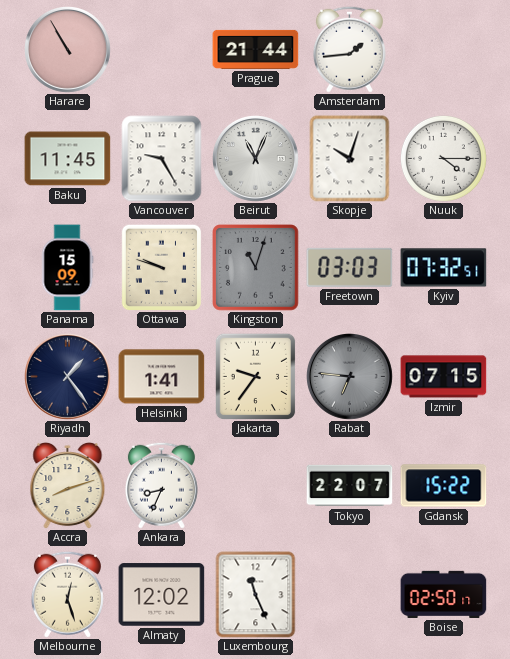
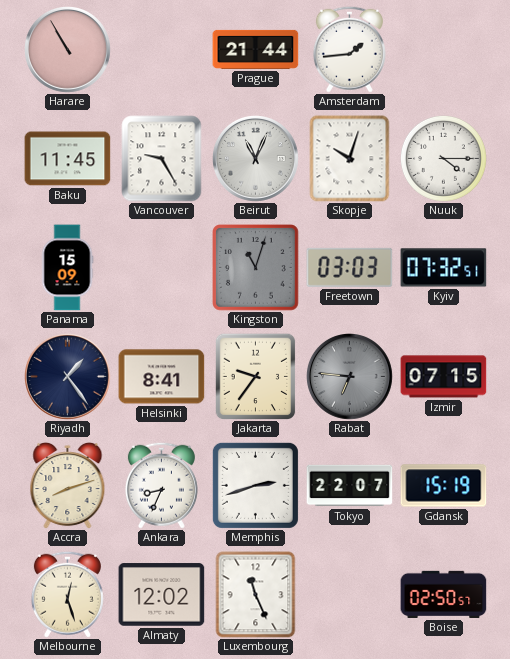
Ottawa: 9:48 -> none
Helsinki: 1:41 -> 8:41
Memphis: none -> 2:42
Gdansk: 15:22 -> 15:19
Boise: 02:50:17 -> 02:50:57
